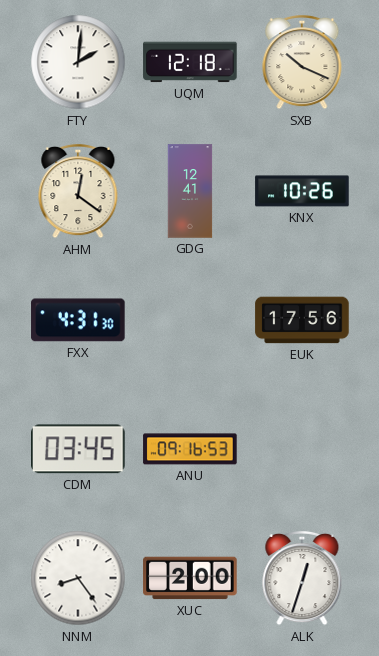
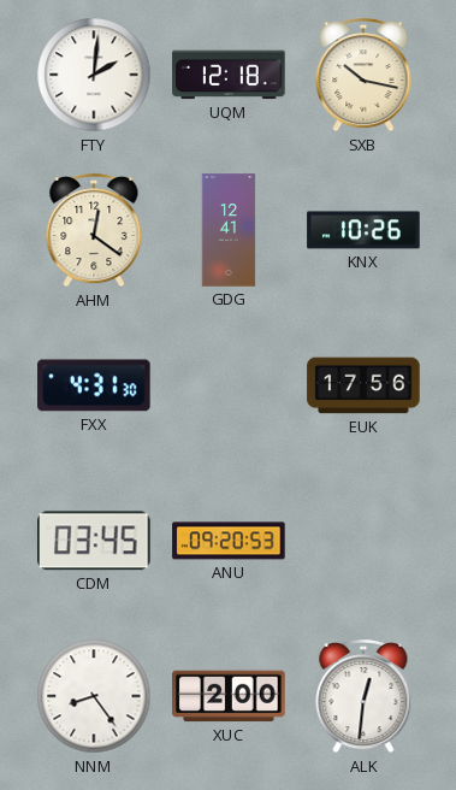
SXB: 10:19 -> 10:17
ANU: 09:16 -> 09:20
ALK: 12:33 -> 12:31
